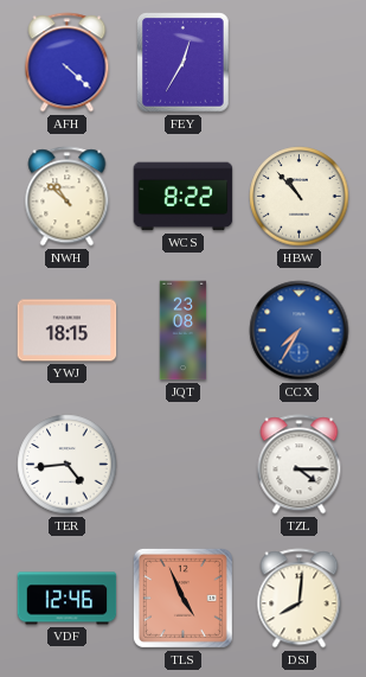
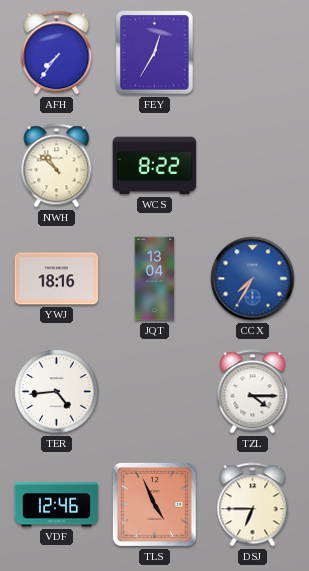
AFH: 4:22 -> 7:36
HBW: 10:53 -> none
YWJ: 18:15 -> 18:16
JQT: 23:08 -> 13:04
DSJ: 8:01 -> 6:45
